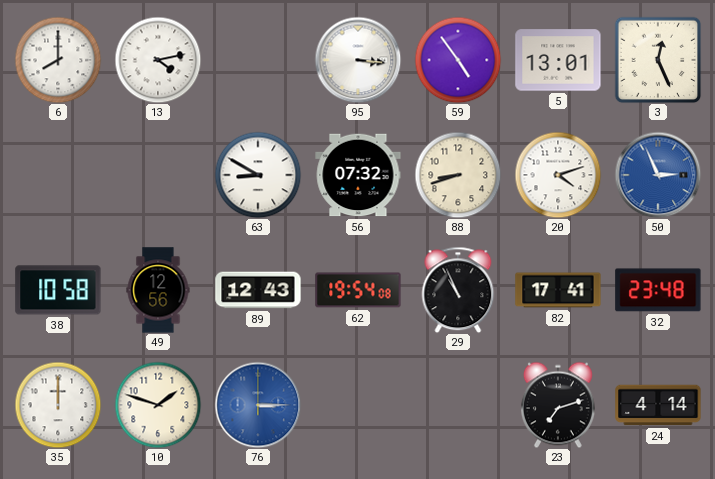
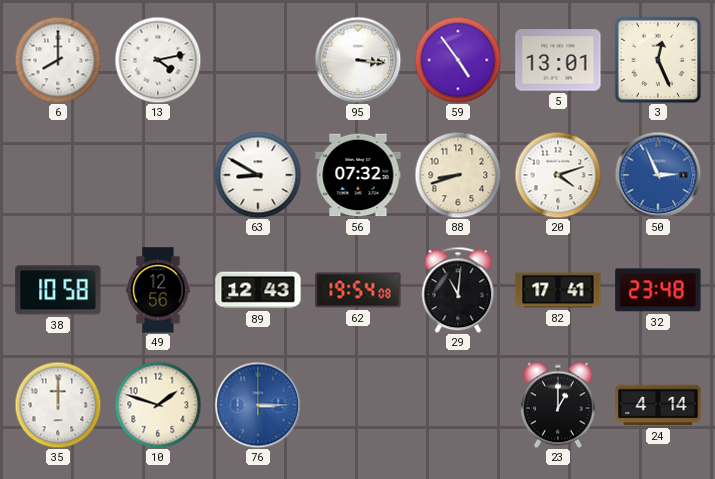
29: 10:56 -> 11:01
23: 7:12 -> 1:00
